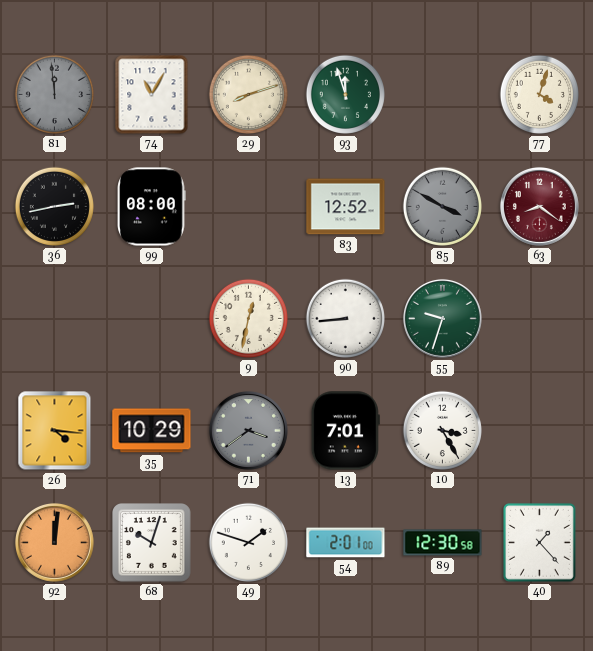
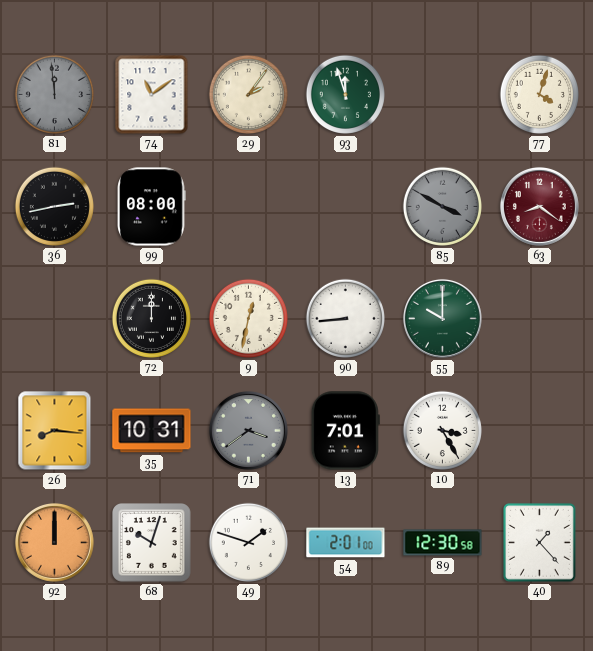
74: 11:05 -> 11:09
29: 8:12 -> 2:06
83: 12:52 -> none
72: none -> 12:00
55: 9:33 -> 10:00
26: 4:16 -> 8:16
35: 10:29 -> 10:31
92: 12:01 -> 12:00
